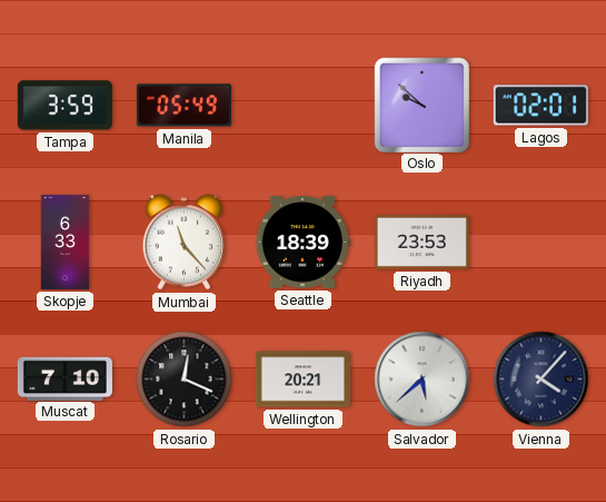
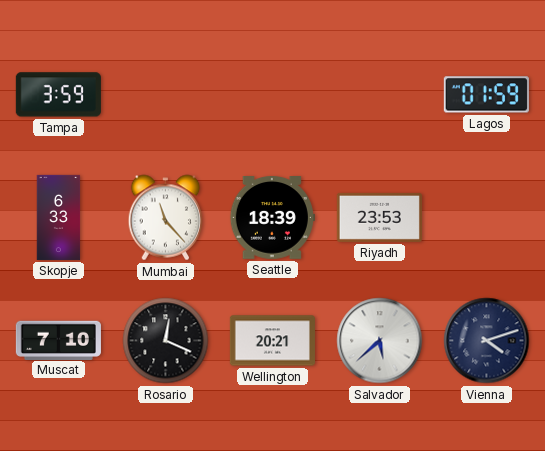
Manila: 05:49 -> none
Oslo: 9:52 -> none
Lagos: 02:01 -> 01:59
Vienna: 4:07 -> 4:12
